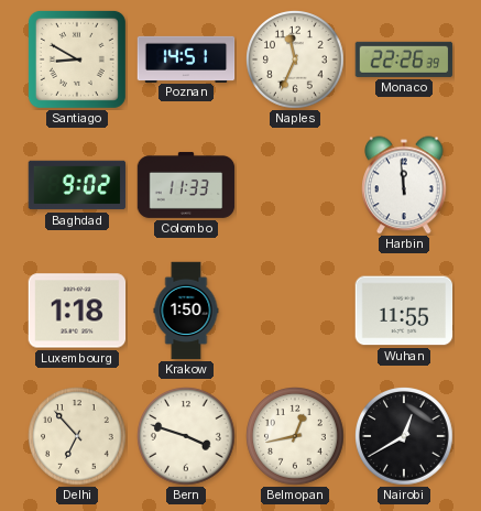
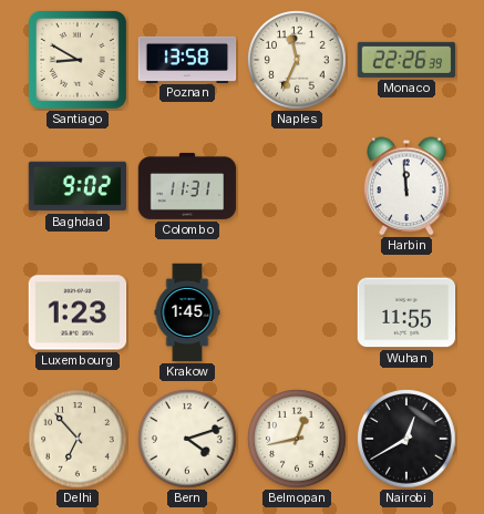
Poznan: 14:51 -> 13:58
Colombo: 11:33 -> 11:31
Luxembourg: 1:18 -> 1:23
Krakow: 1:50 -> 1:45
Bern: 3:48 -> 4:12
